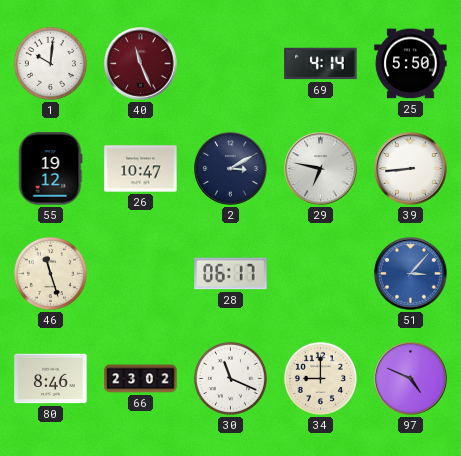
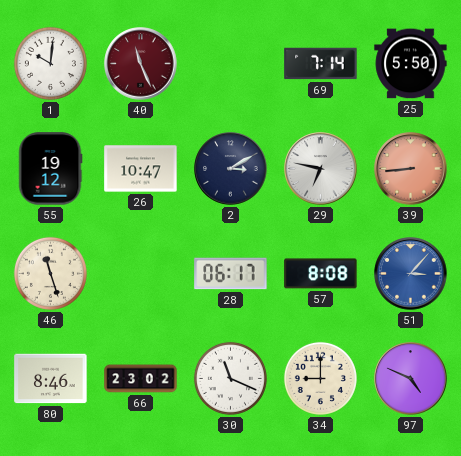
69: 4:14 -> 7:14
39 dial: white -> salmon
57: none -> 8:08
